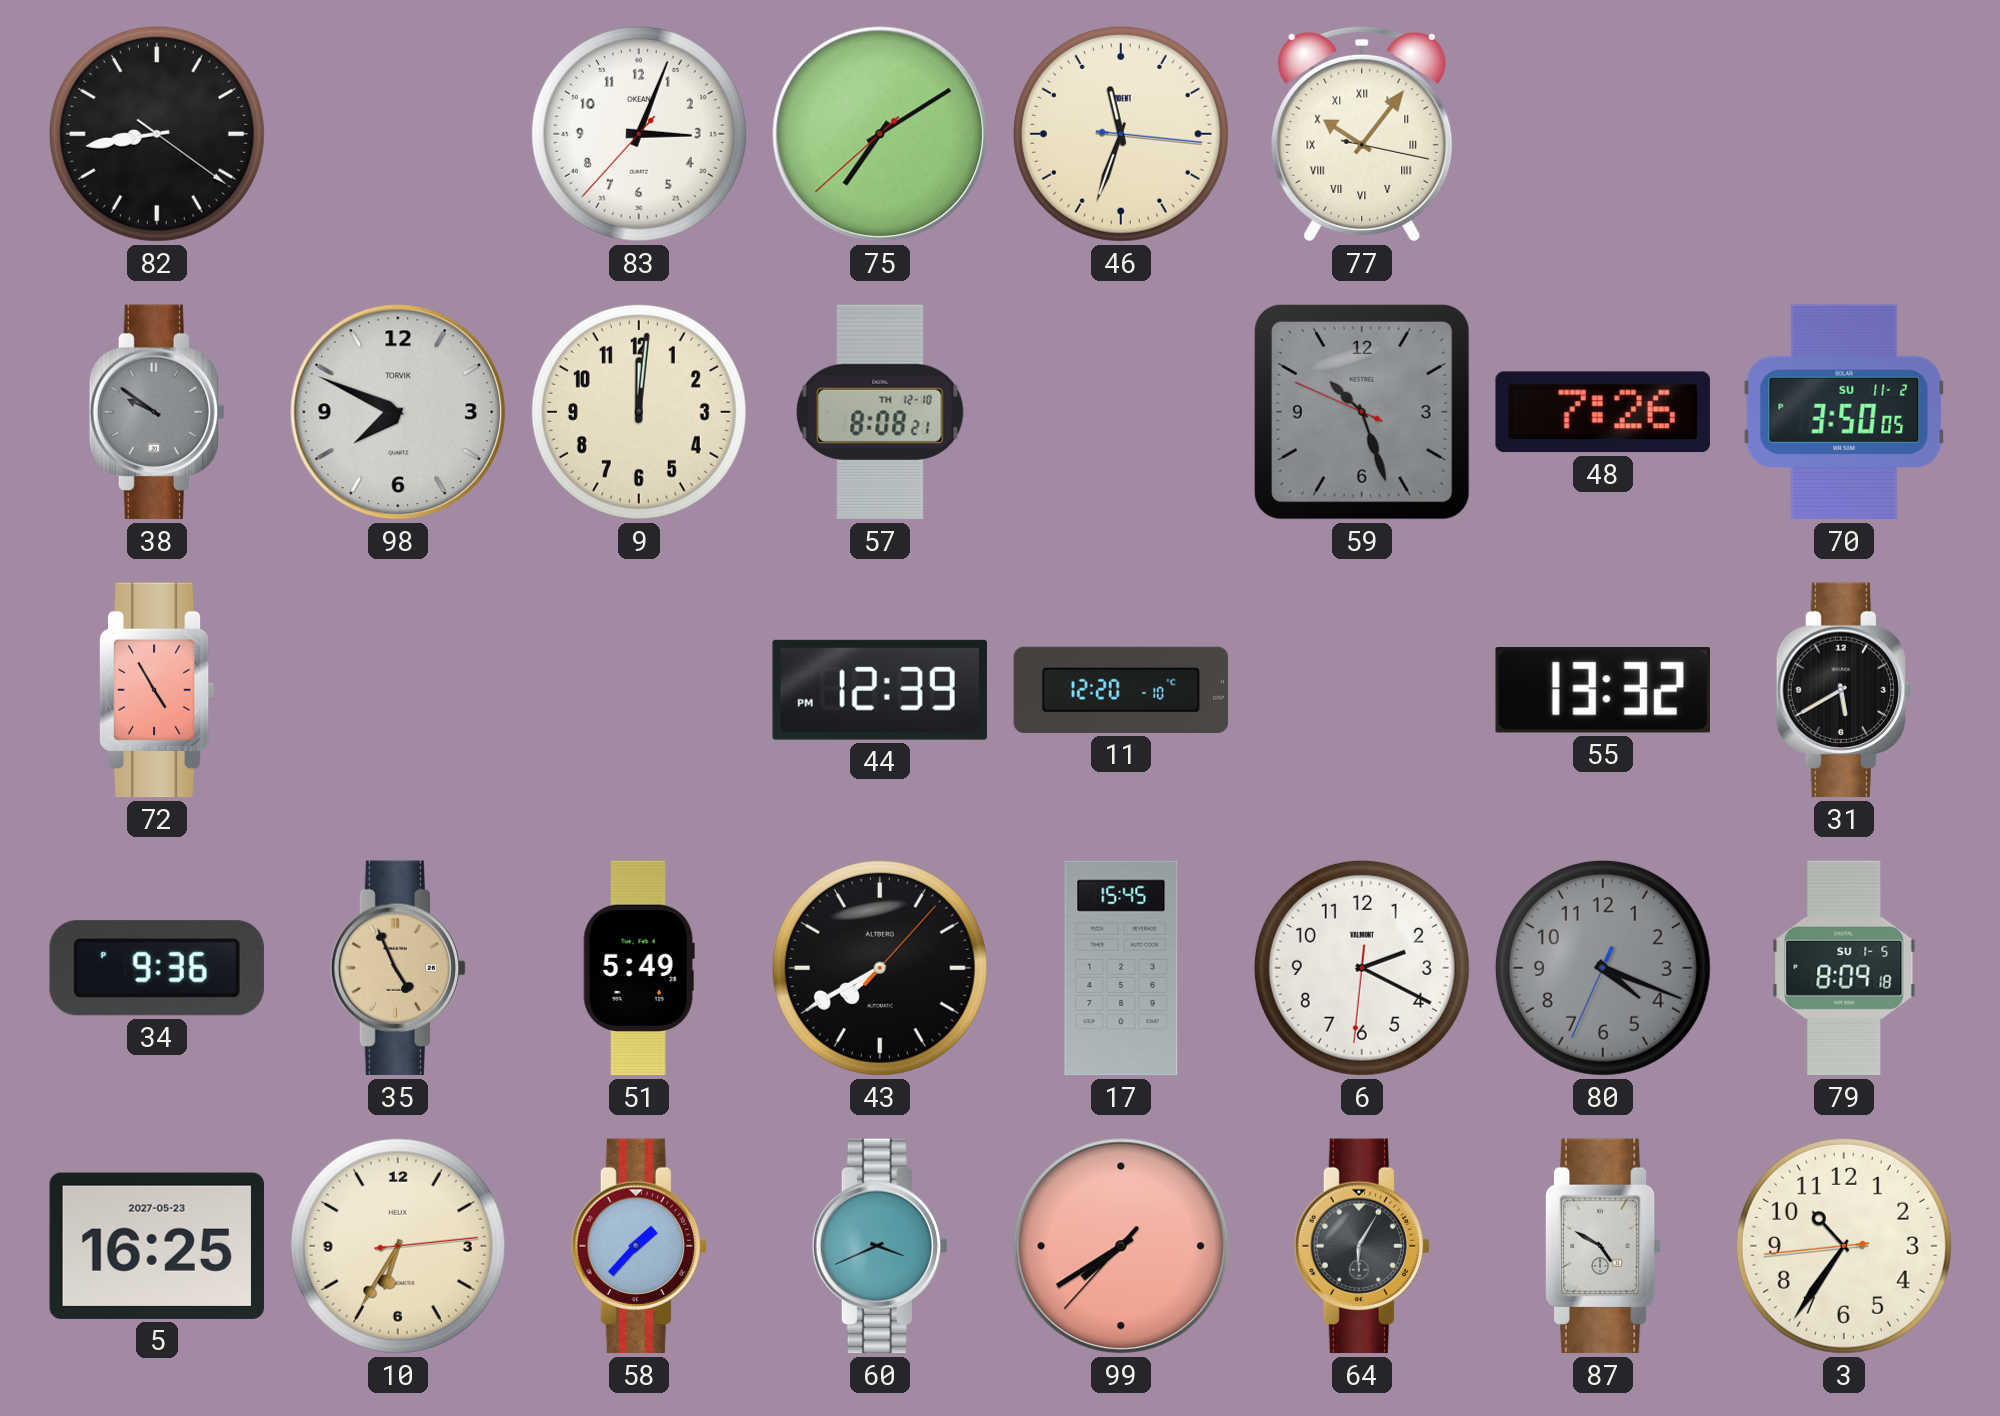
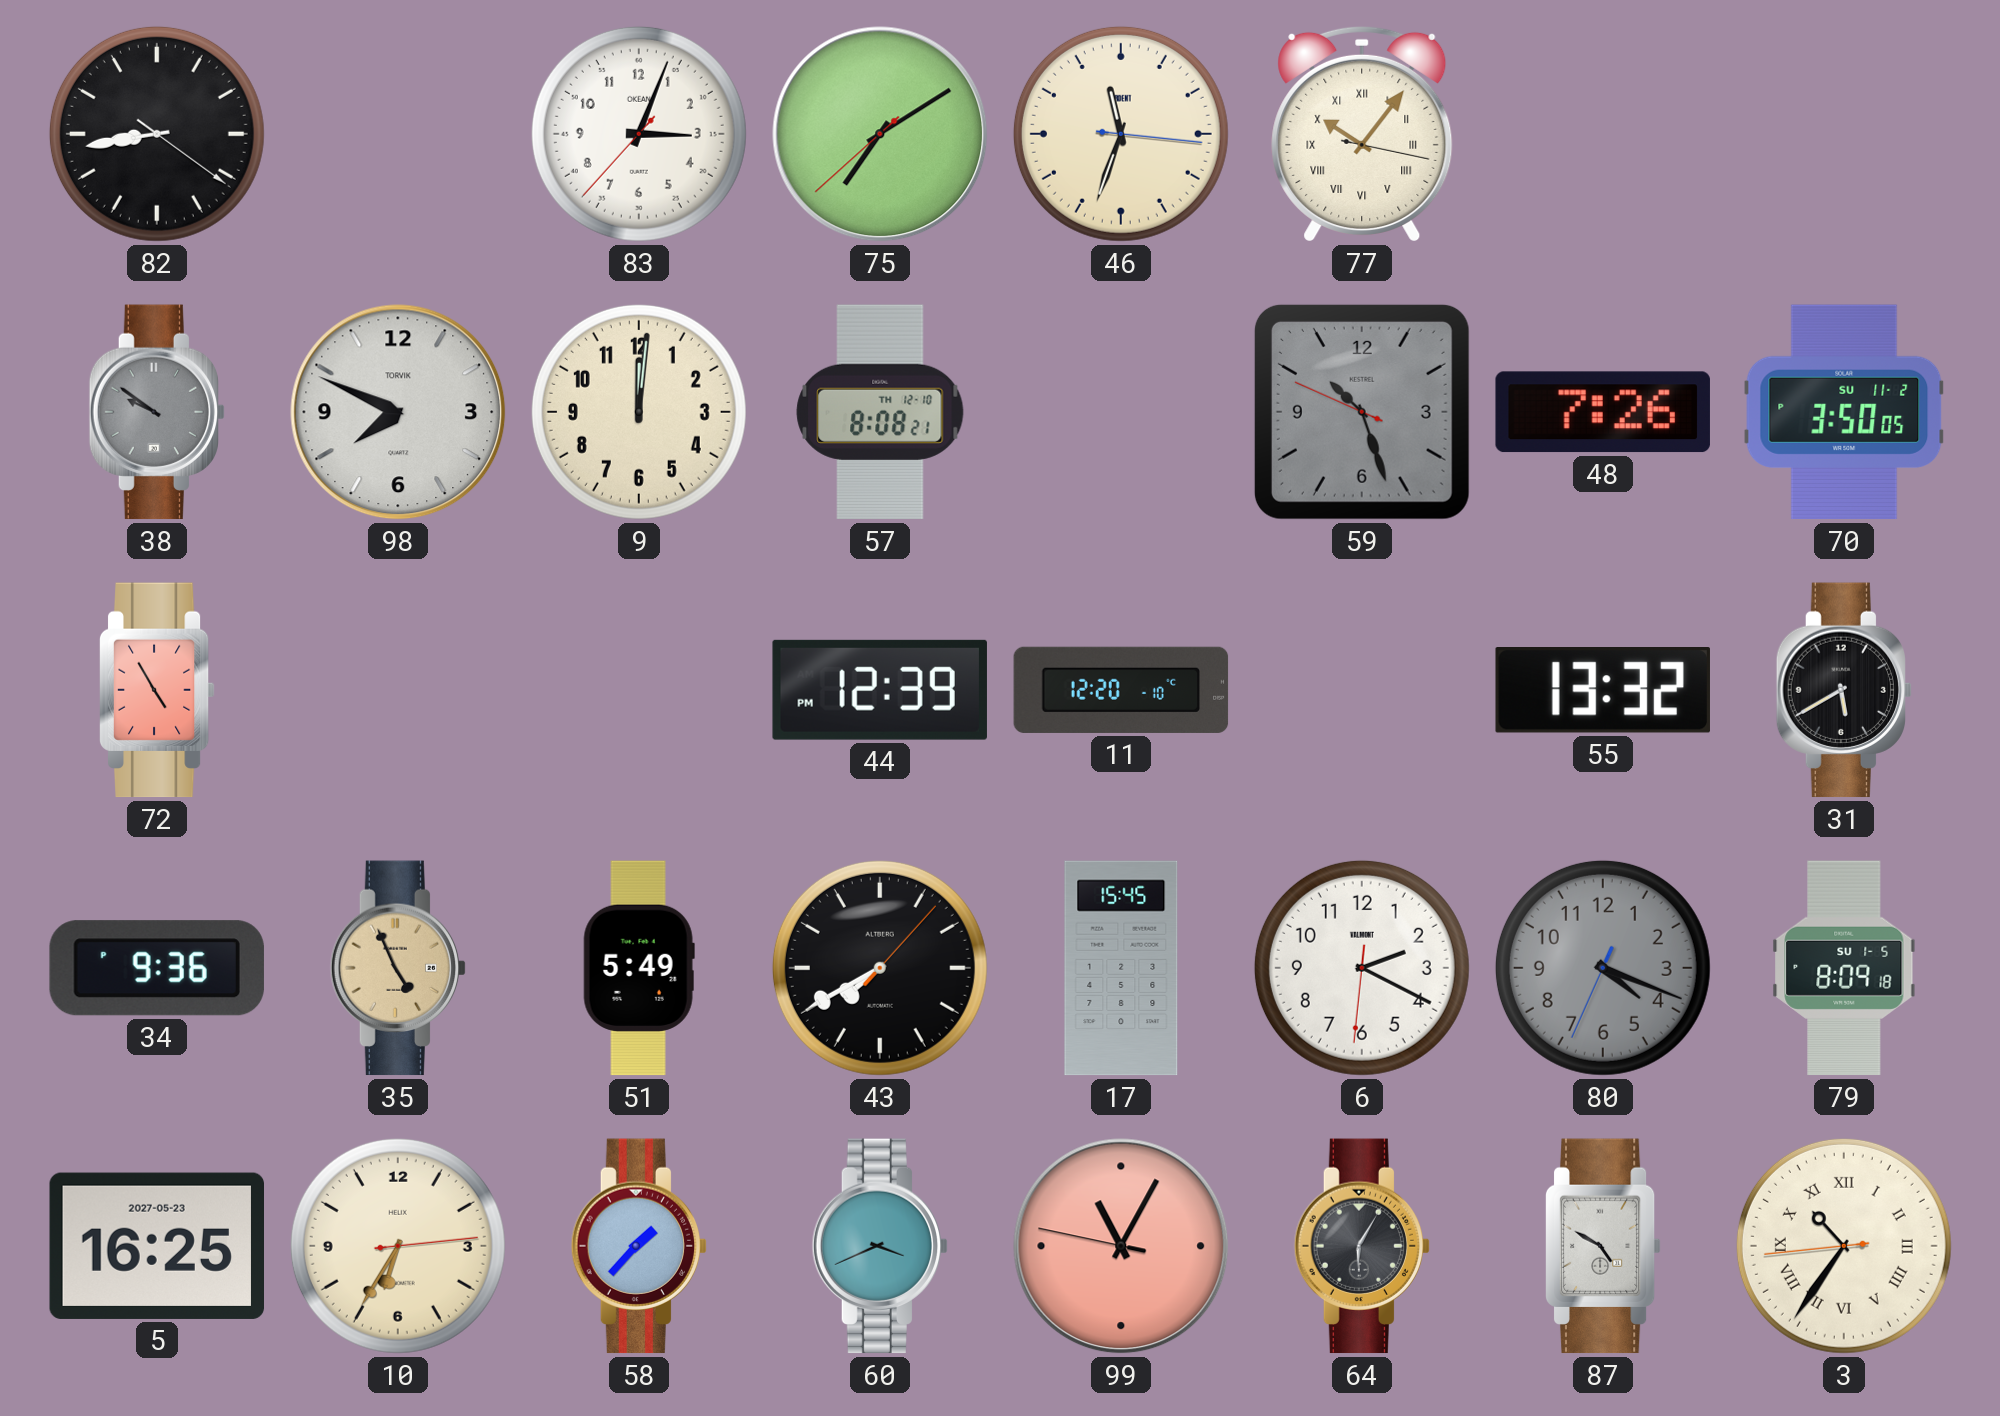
99: 7:39 -> 11:04
3 numerals: Arabic -> Roman
